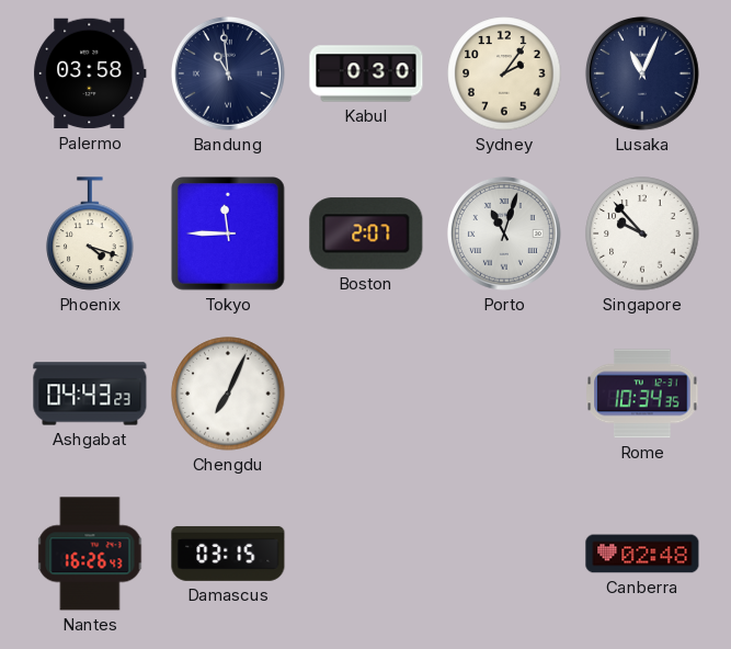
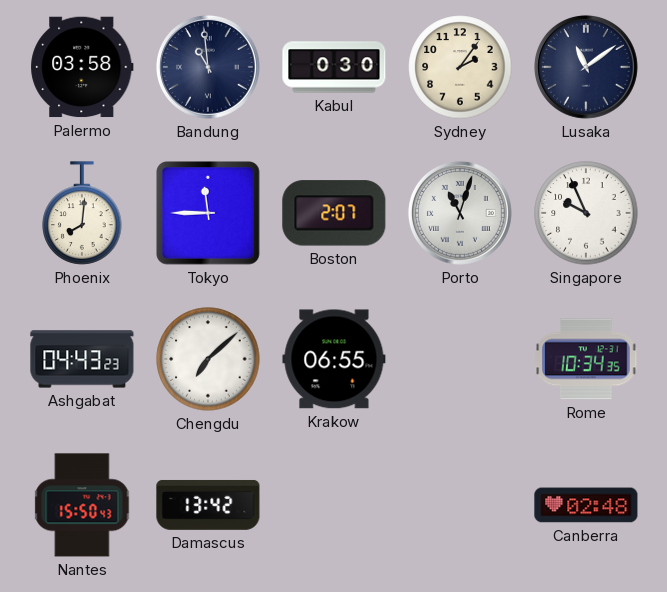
Lusaka: 11:04 -> 11:09
Phoenix: 4:18 -> 8:01
Singapore: 9:53 -> 9:56
Chengdu: 7:04 -> 7:08
Krakow: none -> 06:55
Nantes: 16:26 -> 15:50
Damascus: 03:15 -> 13:42
